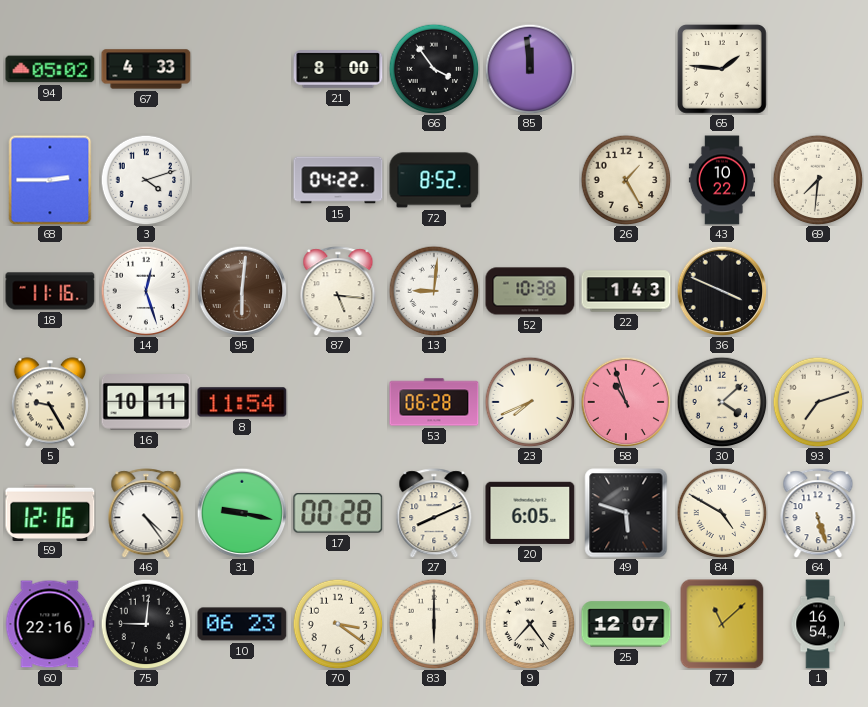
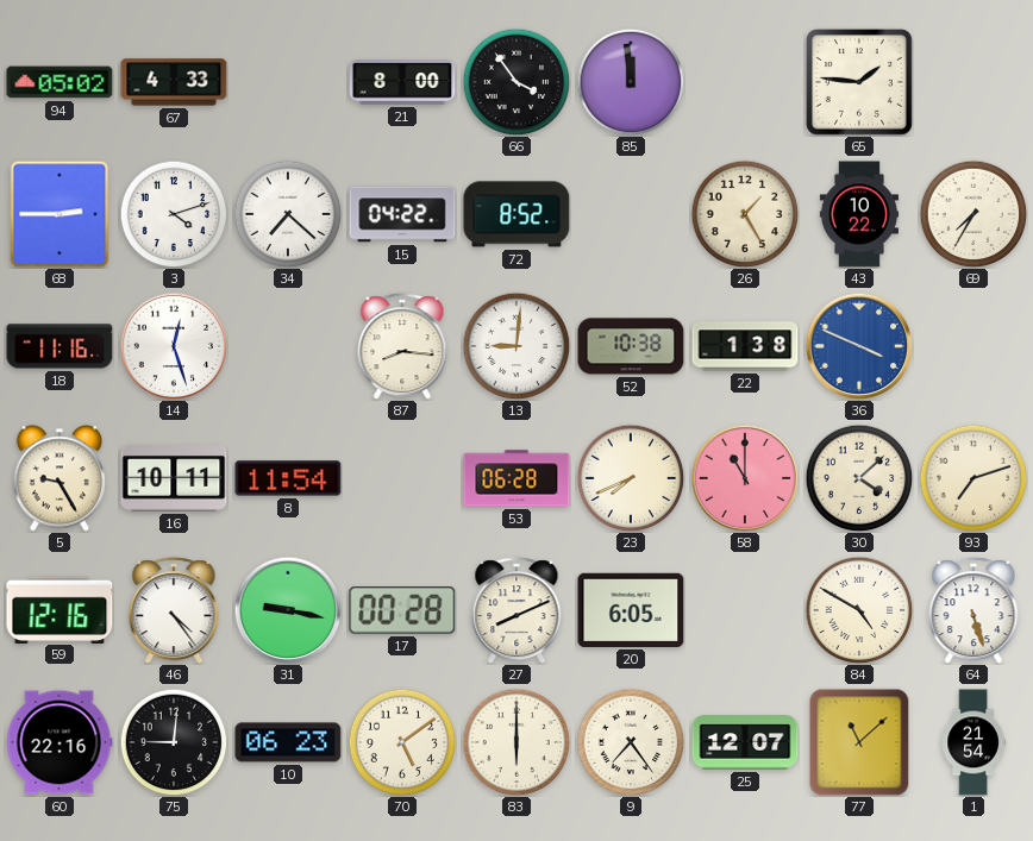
34: none -> 7:22
69: 7:31 -> 7:35
95: 6:01 -> none
87: 5:16 -> 8:16
22: 1:43 -> 1:38
36 dial: black -> blue
58: 10:57 -> 11:00
49: 5:48 -> none
70: 3:21 -> 5:09
1: 16:54 -> 21:54
